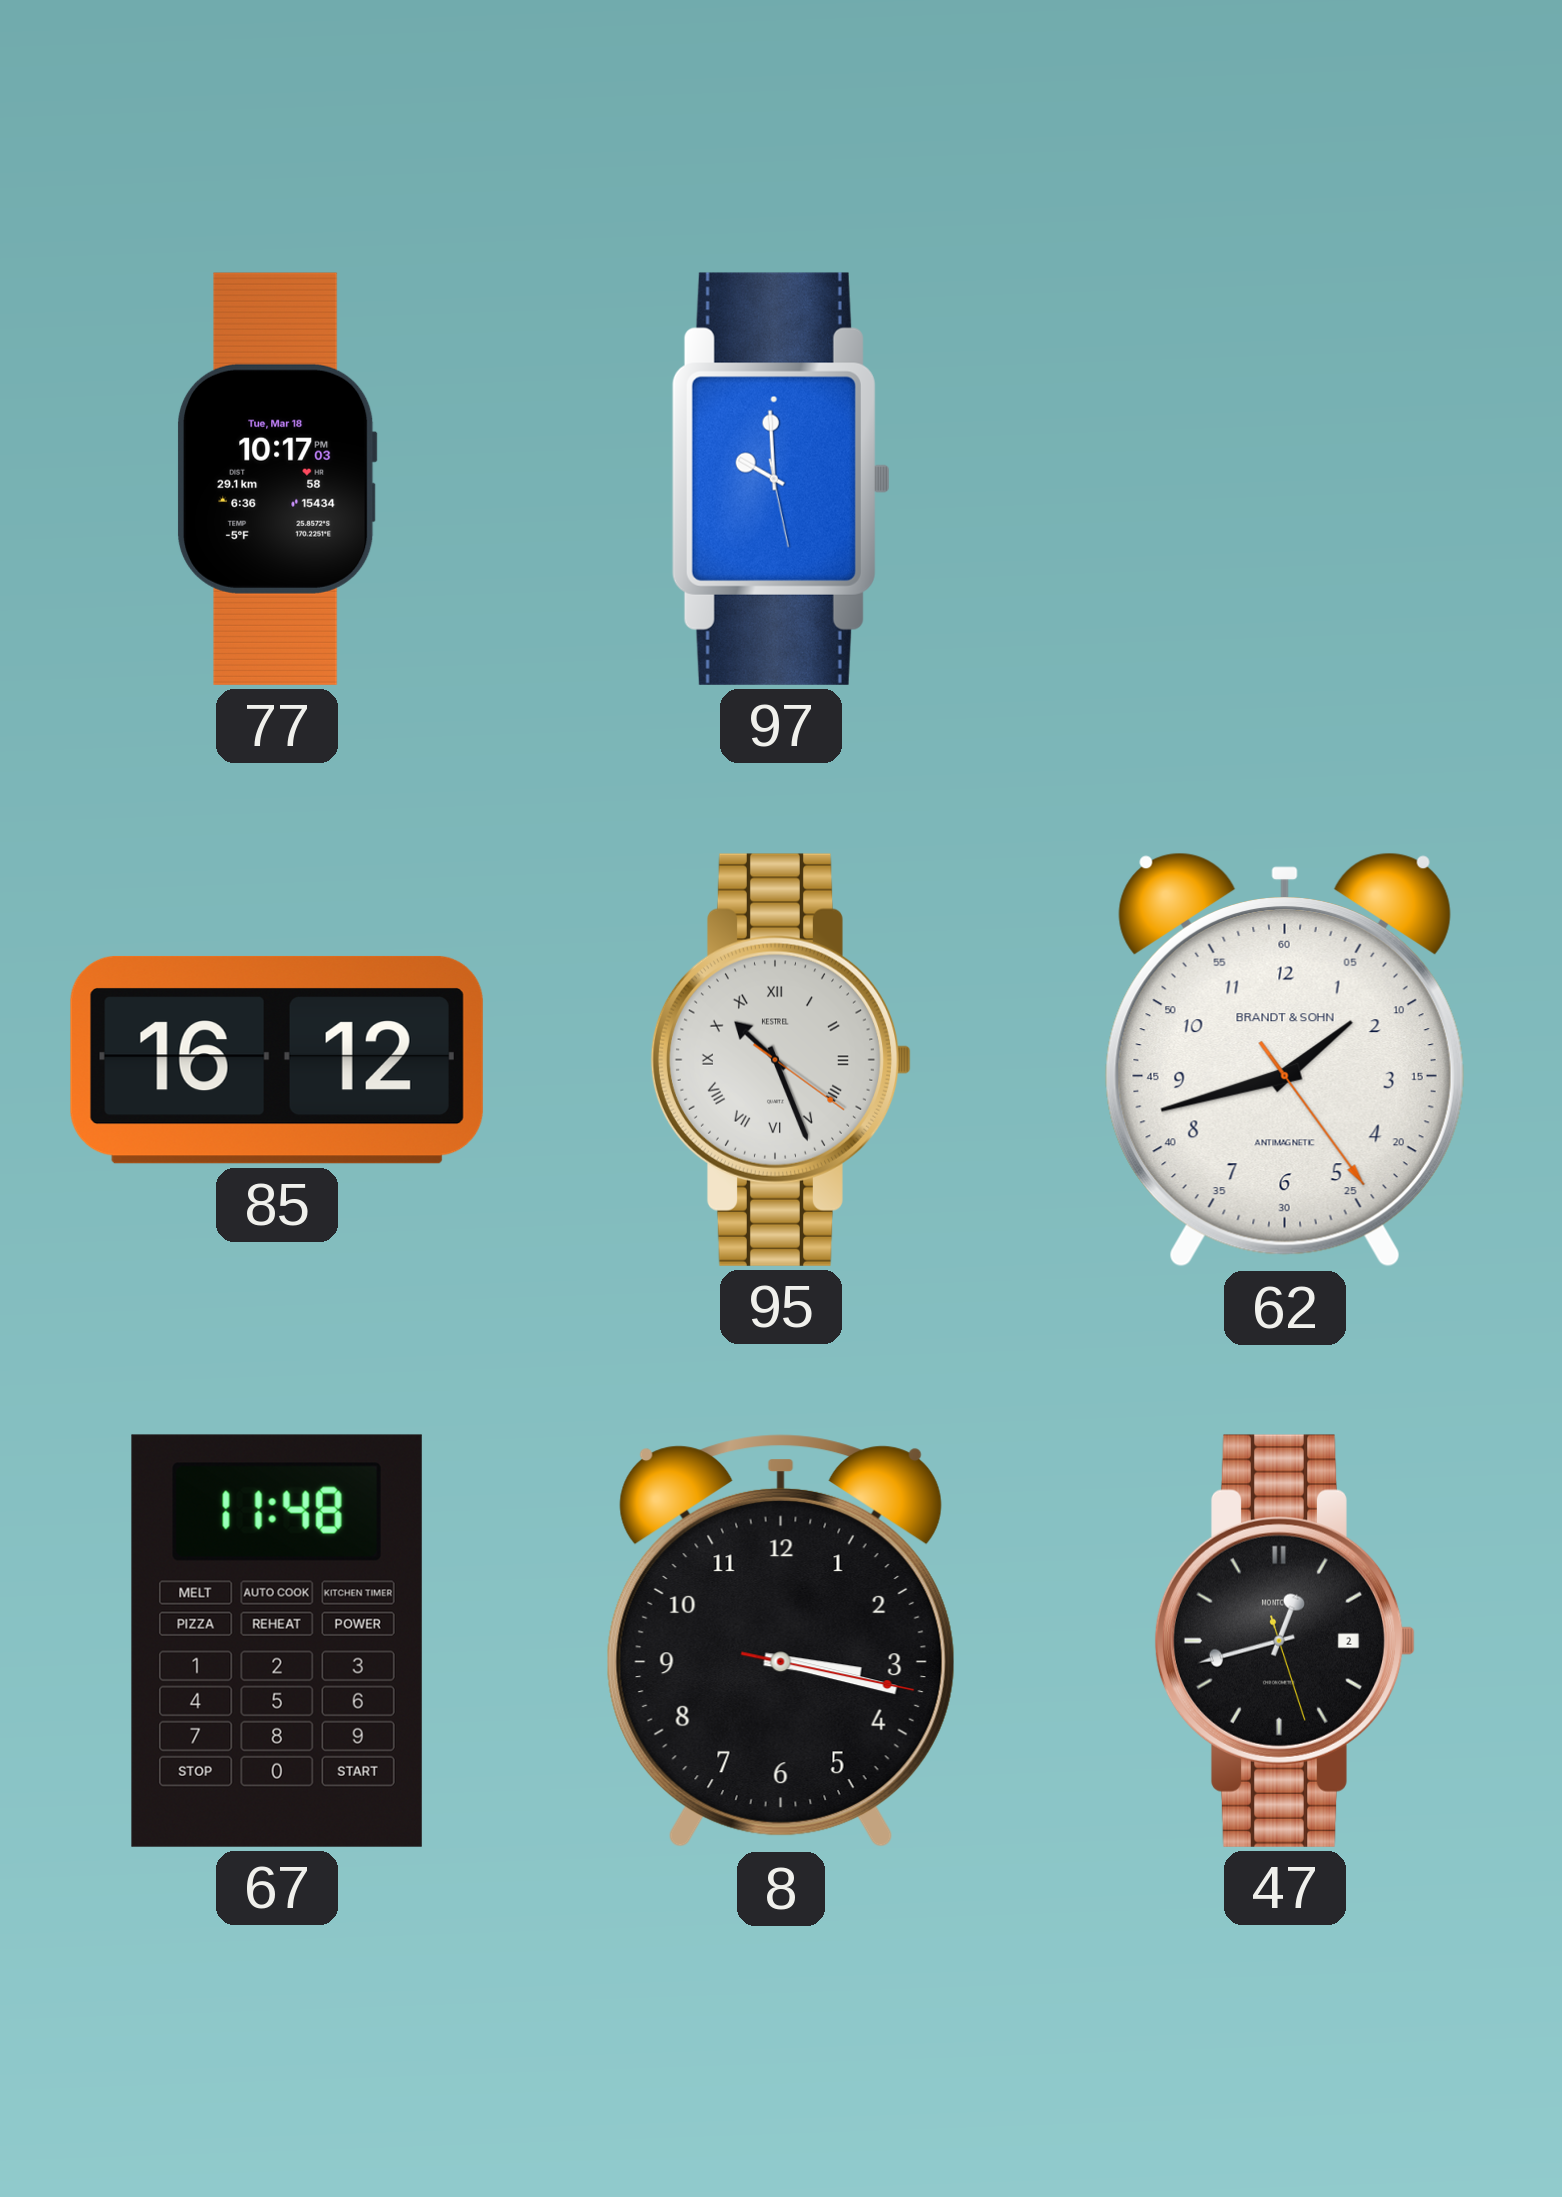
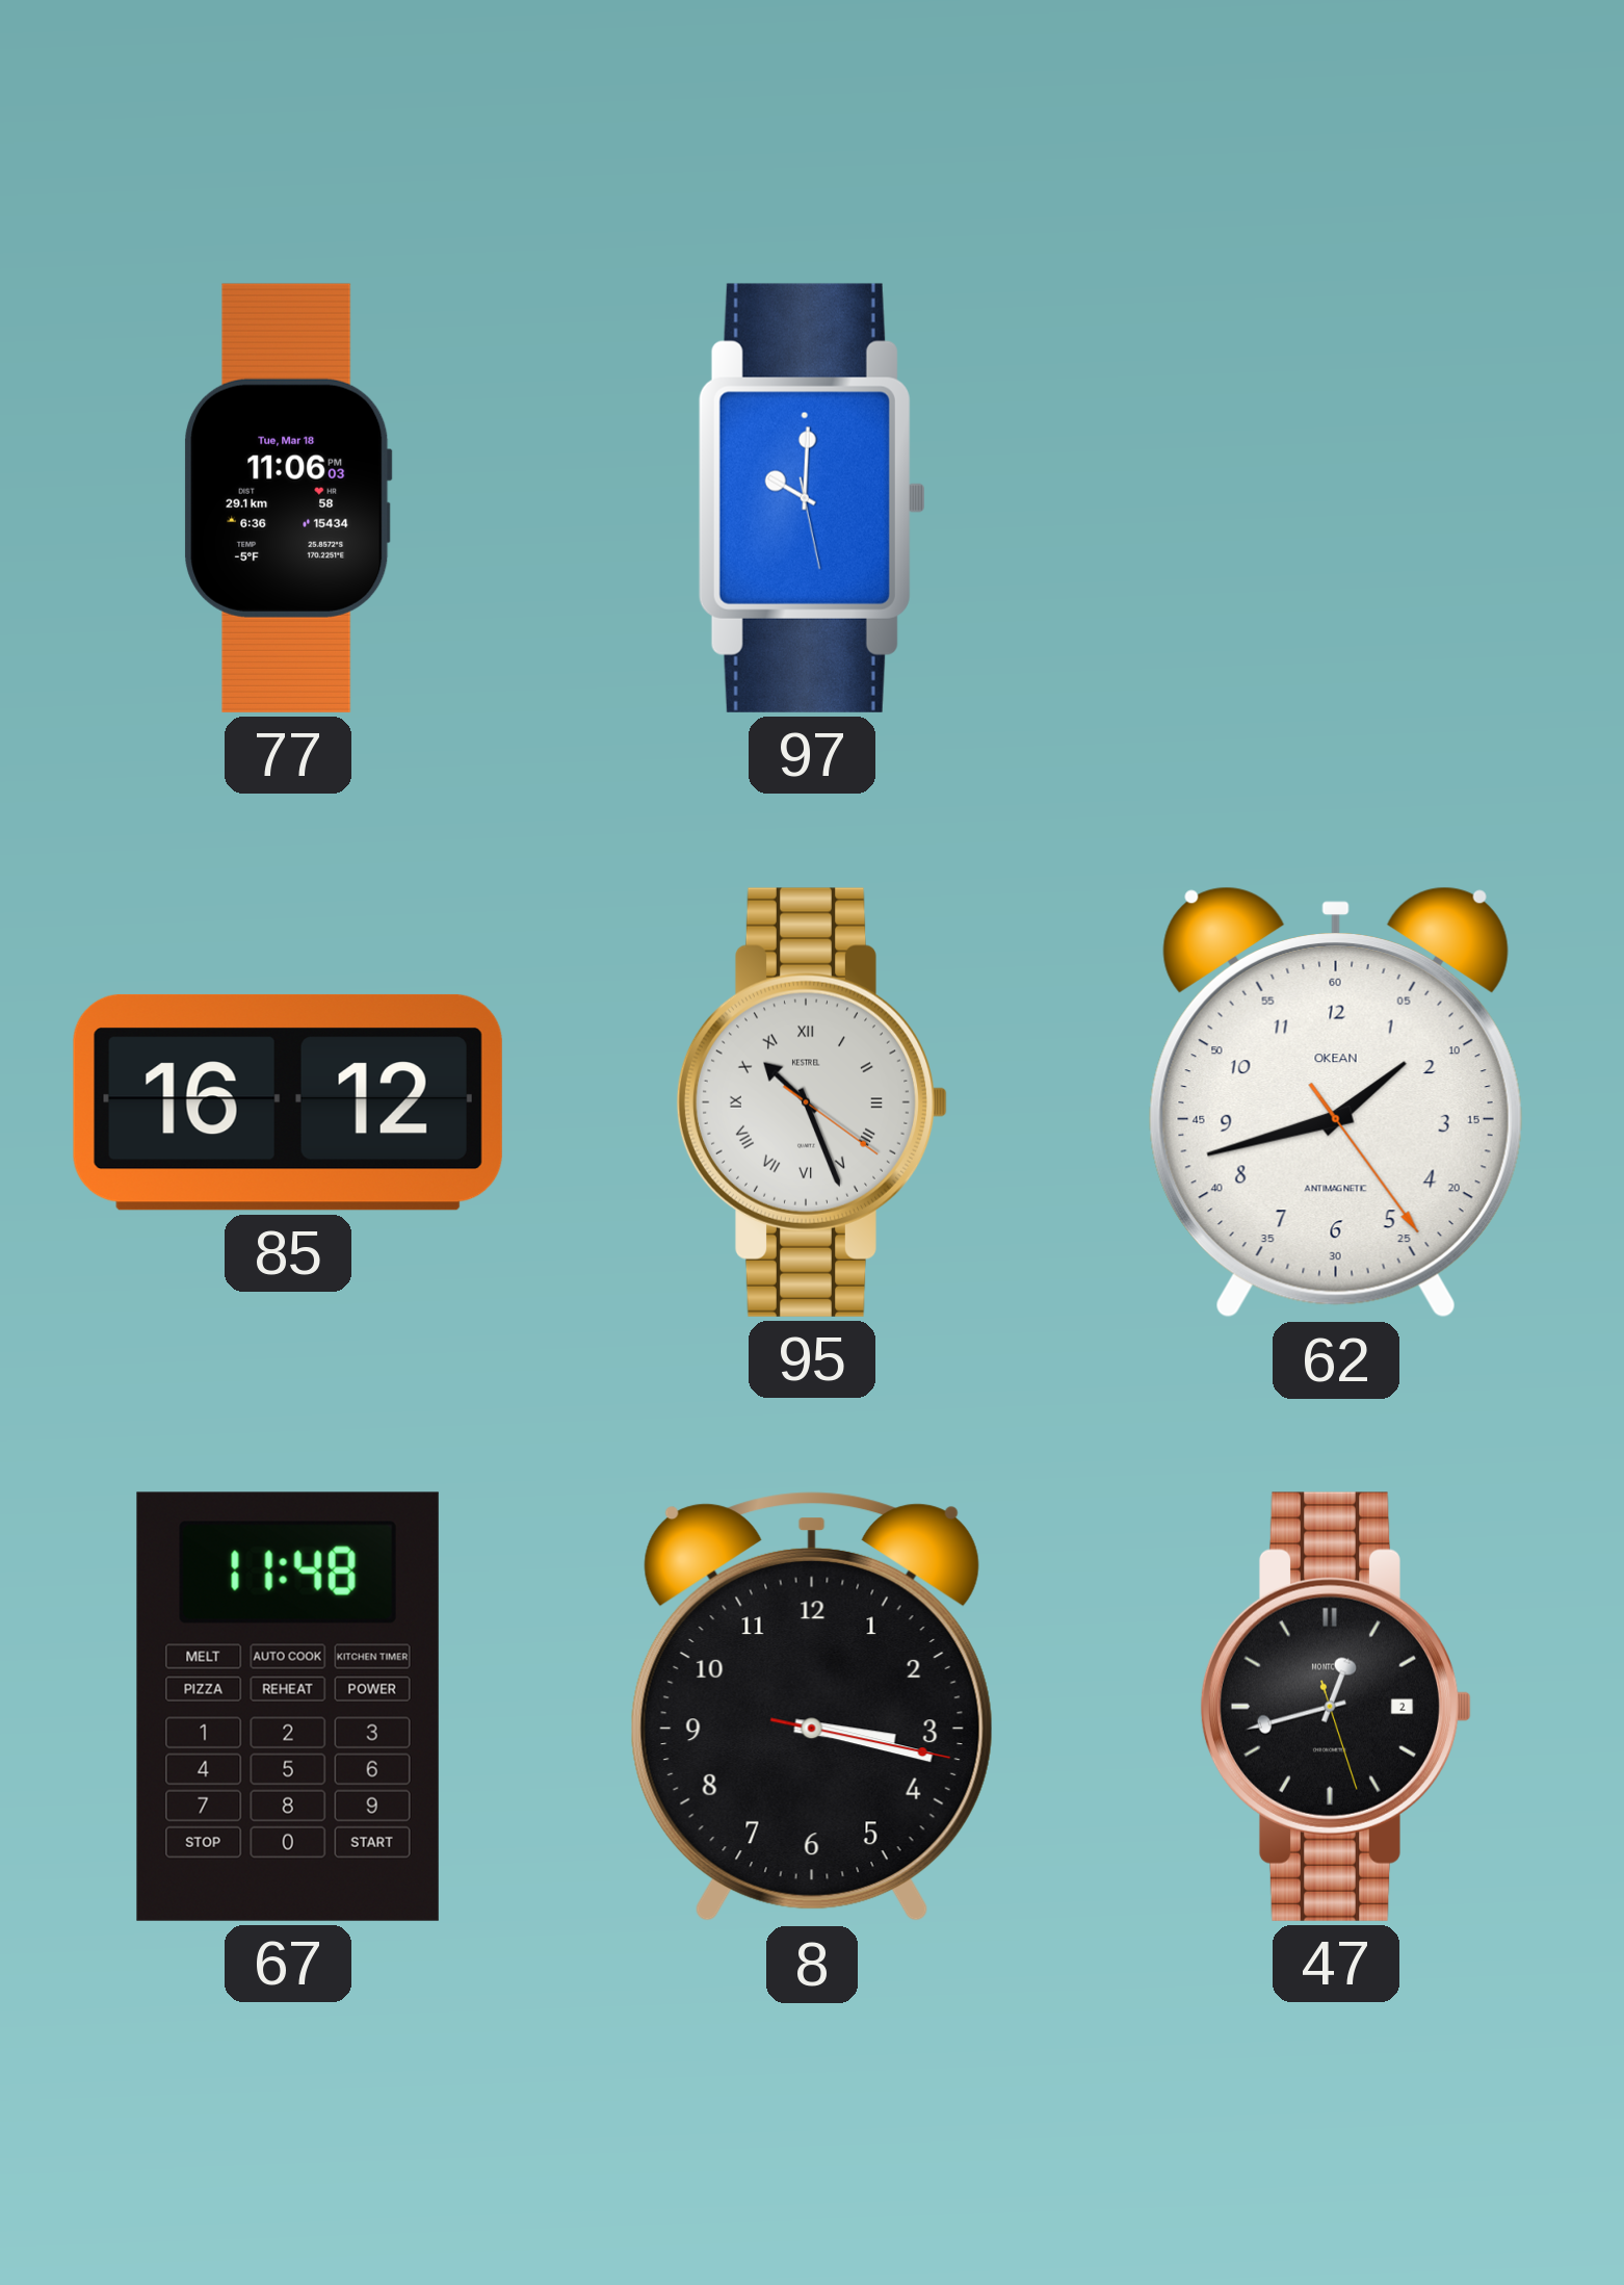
77: 10:17 -> 11:06
97: 9:59 -> 10:00
62 brand: BRANDT & SOHN -> OKEAN
